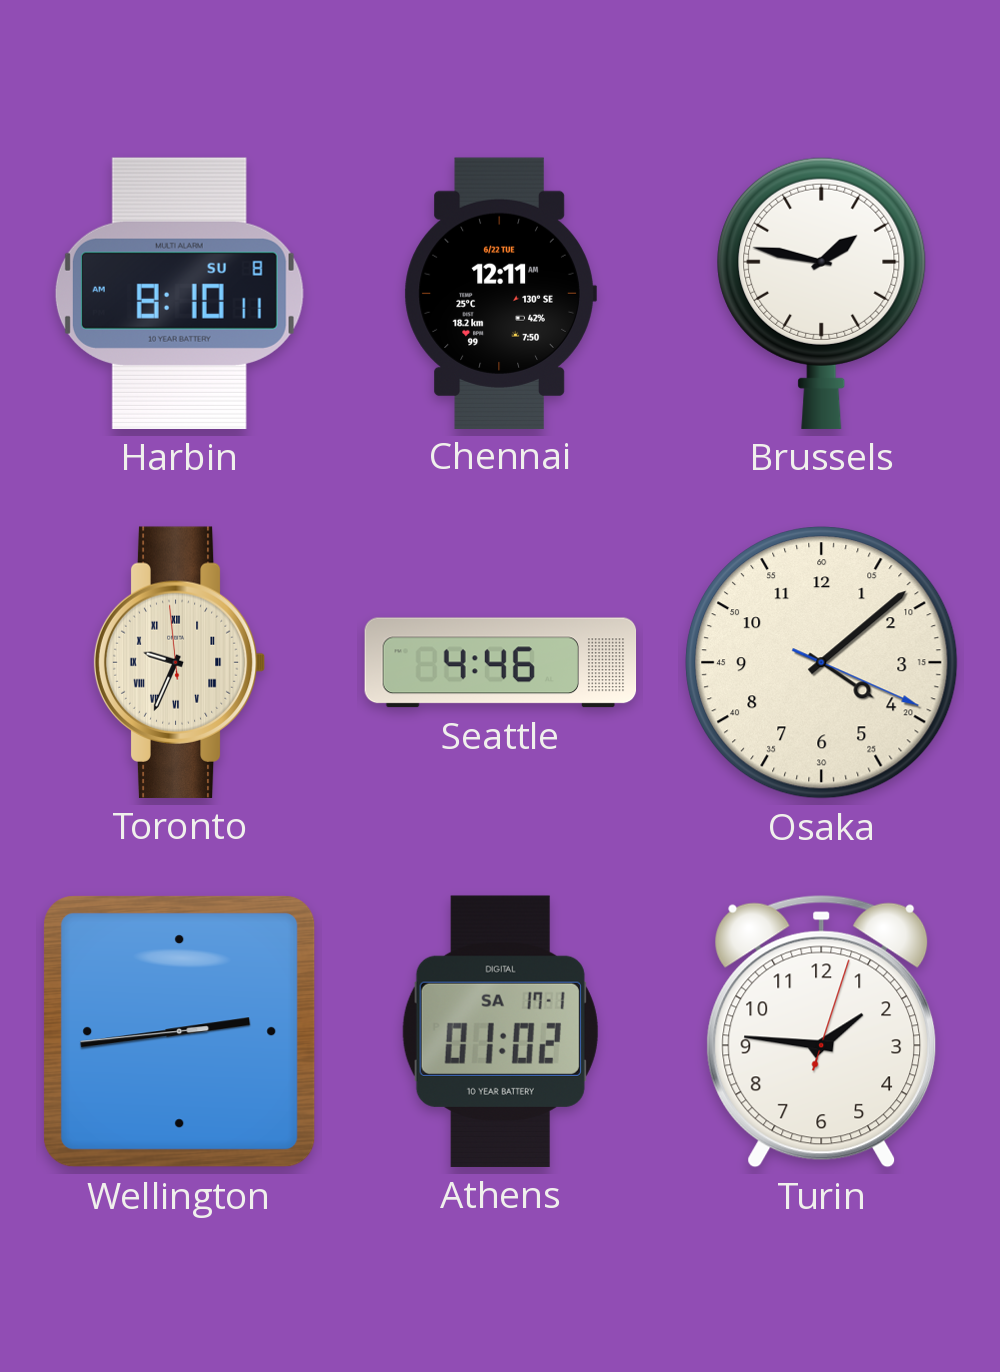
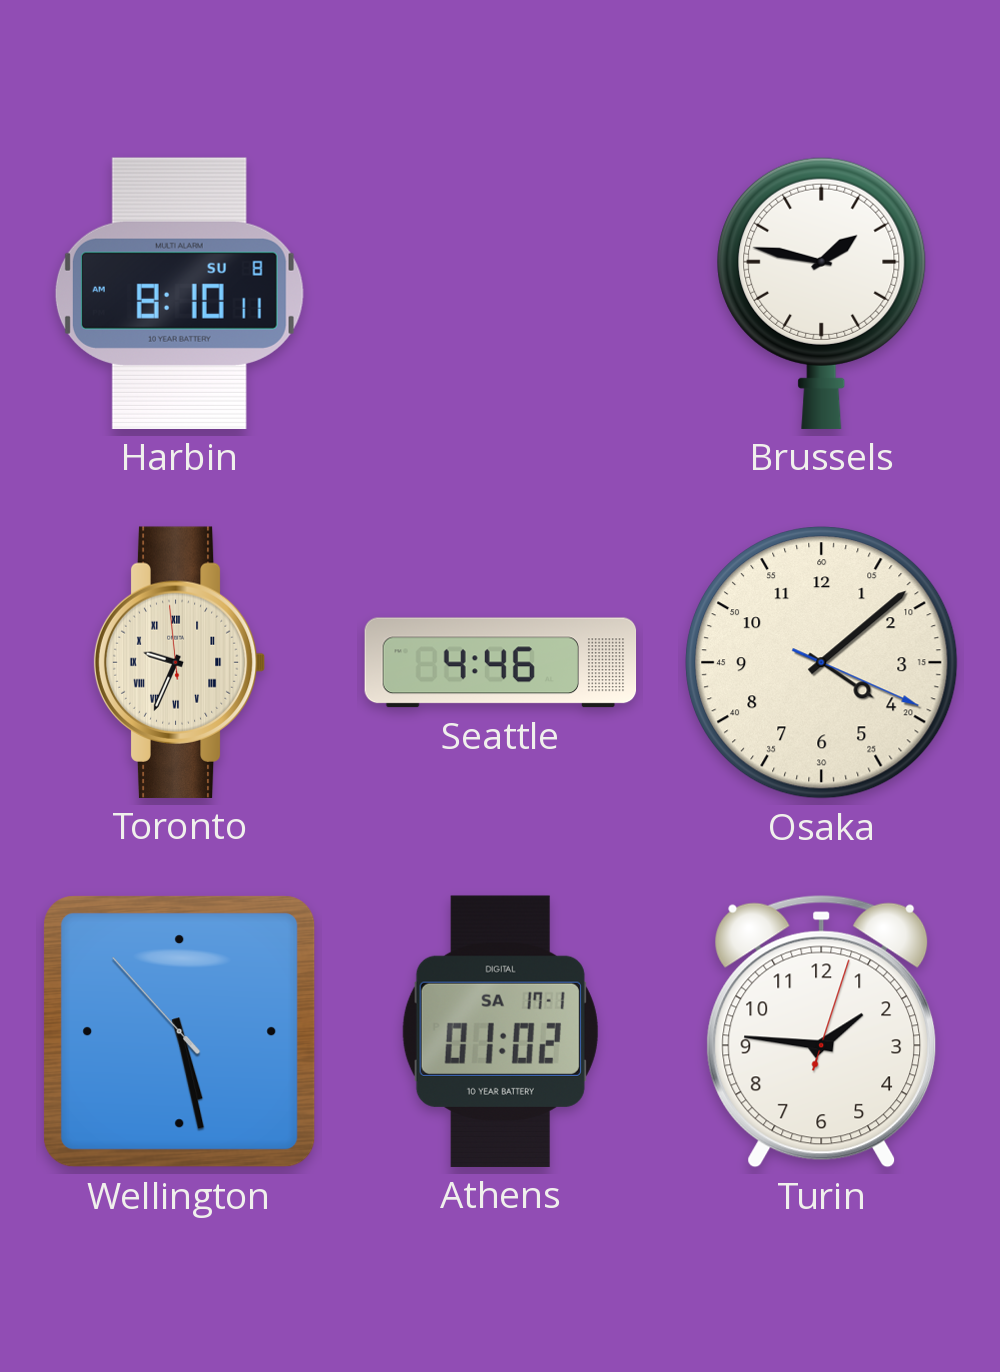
Chennai: 12:11 -> none
Wellington: 2:43 -> 5:27
